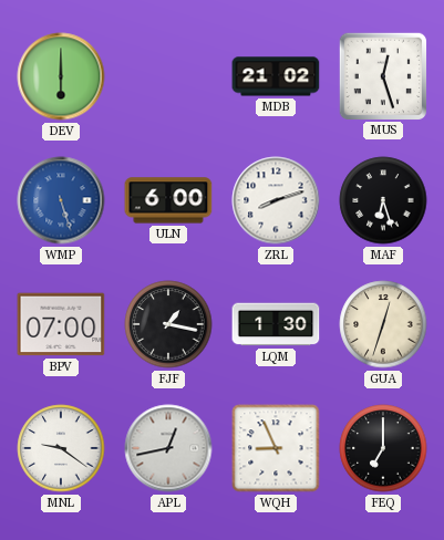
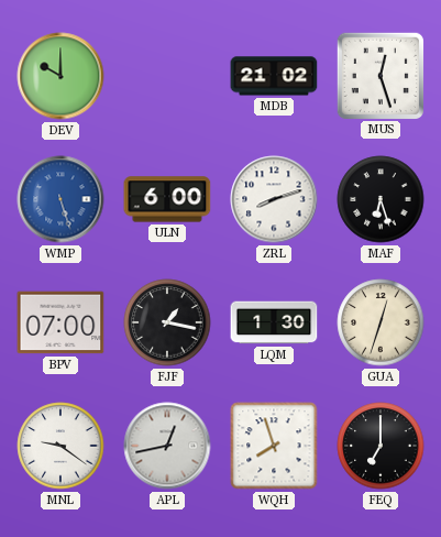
DEV: 6:00 -> 10:00
WQH: 8:56 -> 7:57
